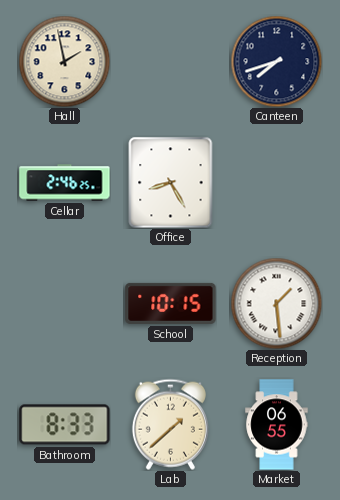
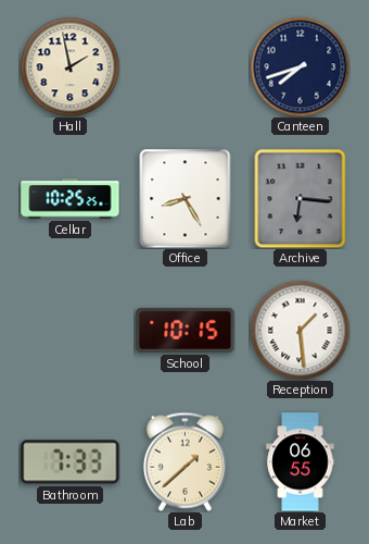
Cellar: 2:46 -> 10:25
Archive: none -> 6:16
Bathroom: 8:33 -> 7:33
